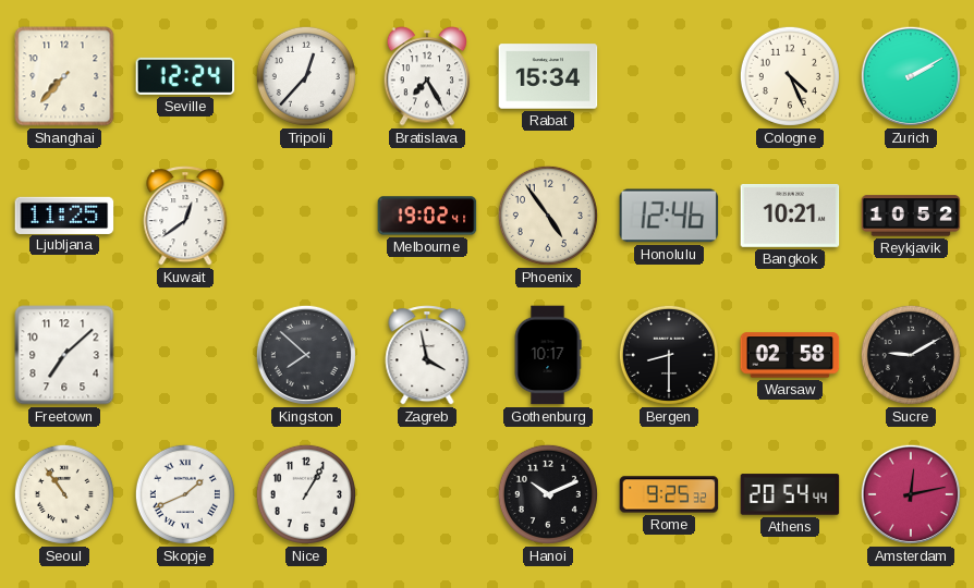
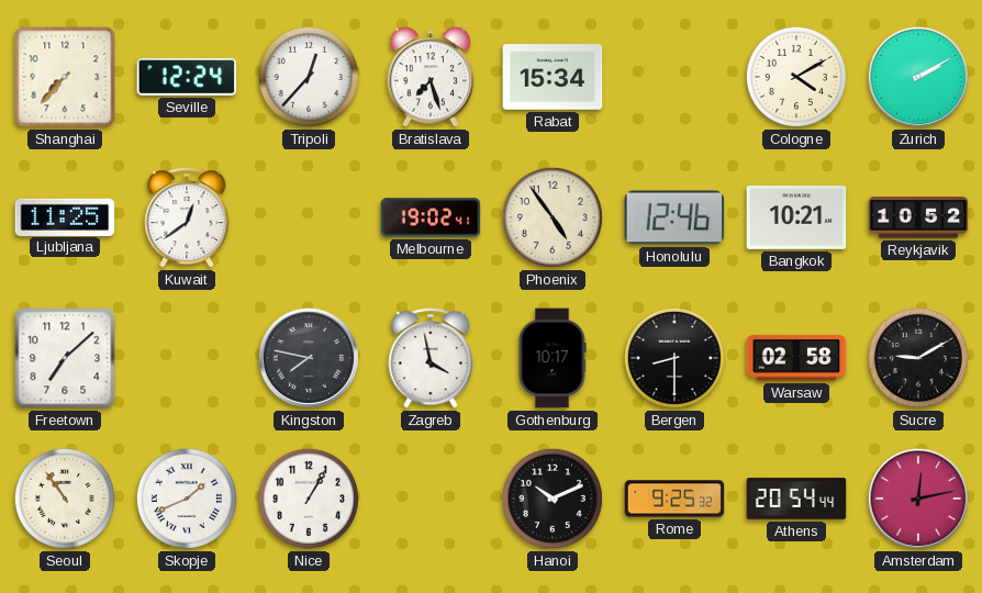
Bratislava: 7:25 -> 7:27
Cologne: 4:26 -> 4:10
Kingston: 7:52 -> 7:47
